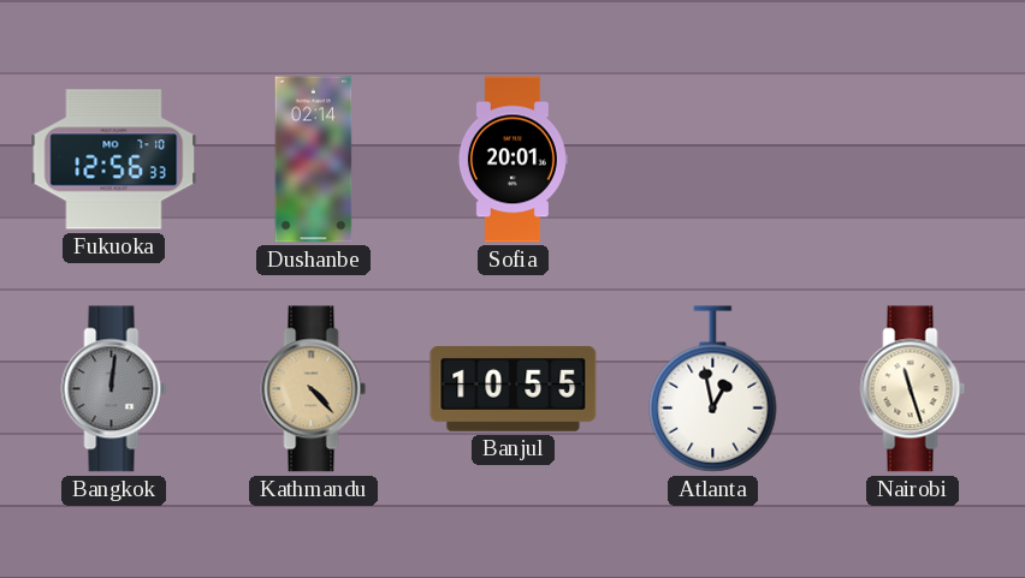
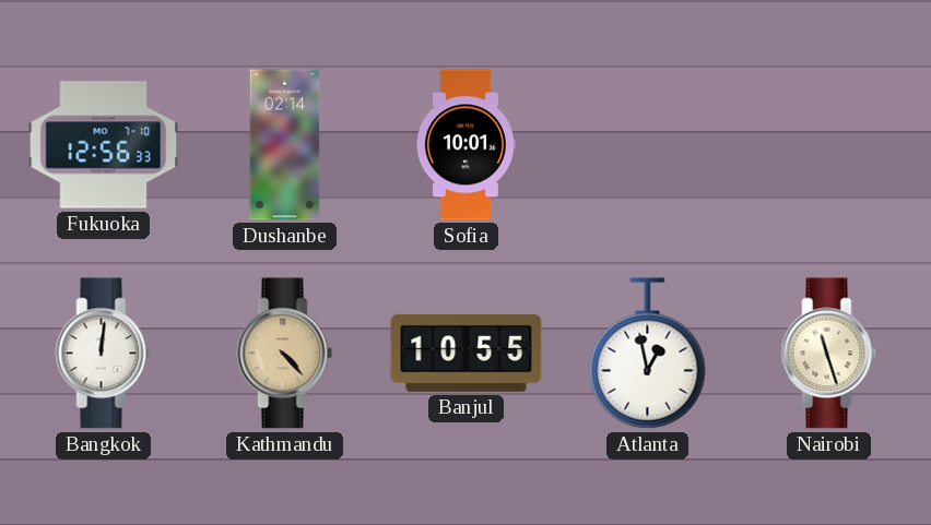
Sofia: 20:01 -> 10:01
Bangkok dial: grey -> white
